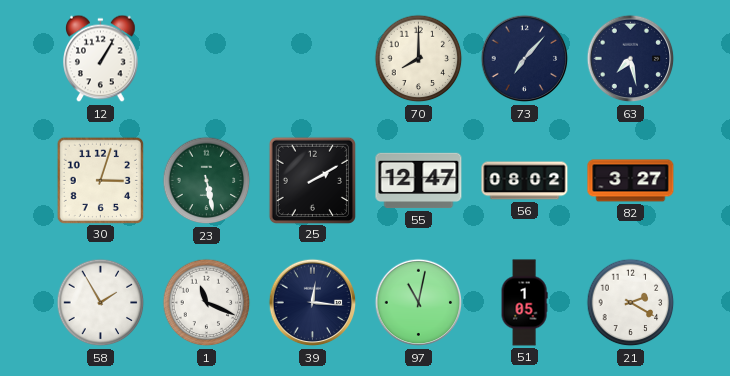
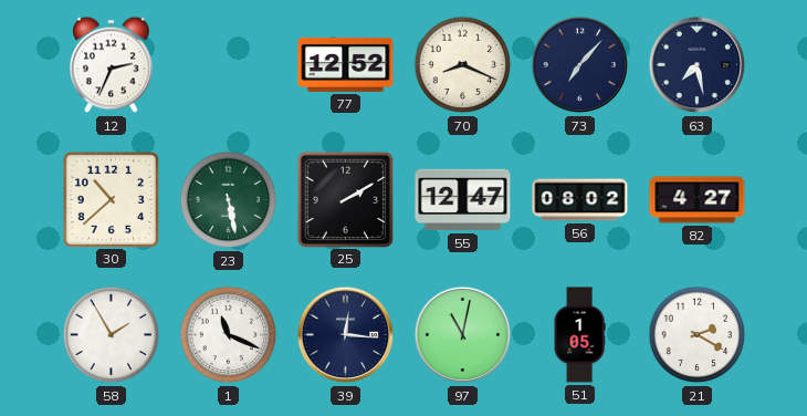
12: 1:05 -> 2:34
77: none -> 12:52
70: 8:00 -> 8:19
30: 3:03 -> 10:38
82: 3:27 -> 4:27
